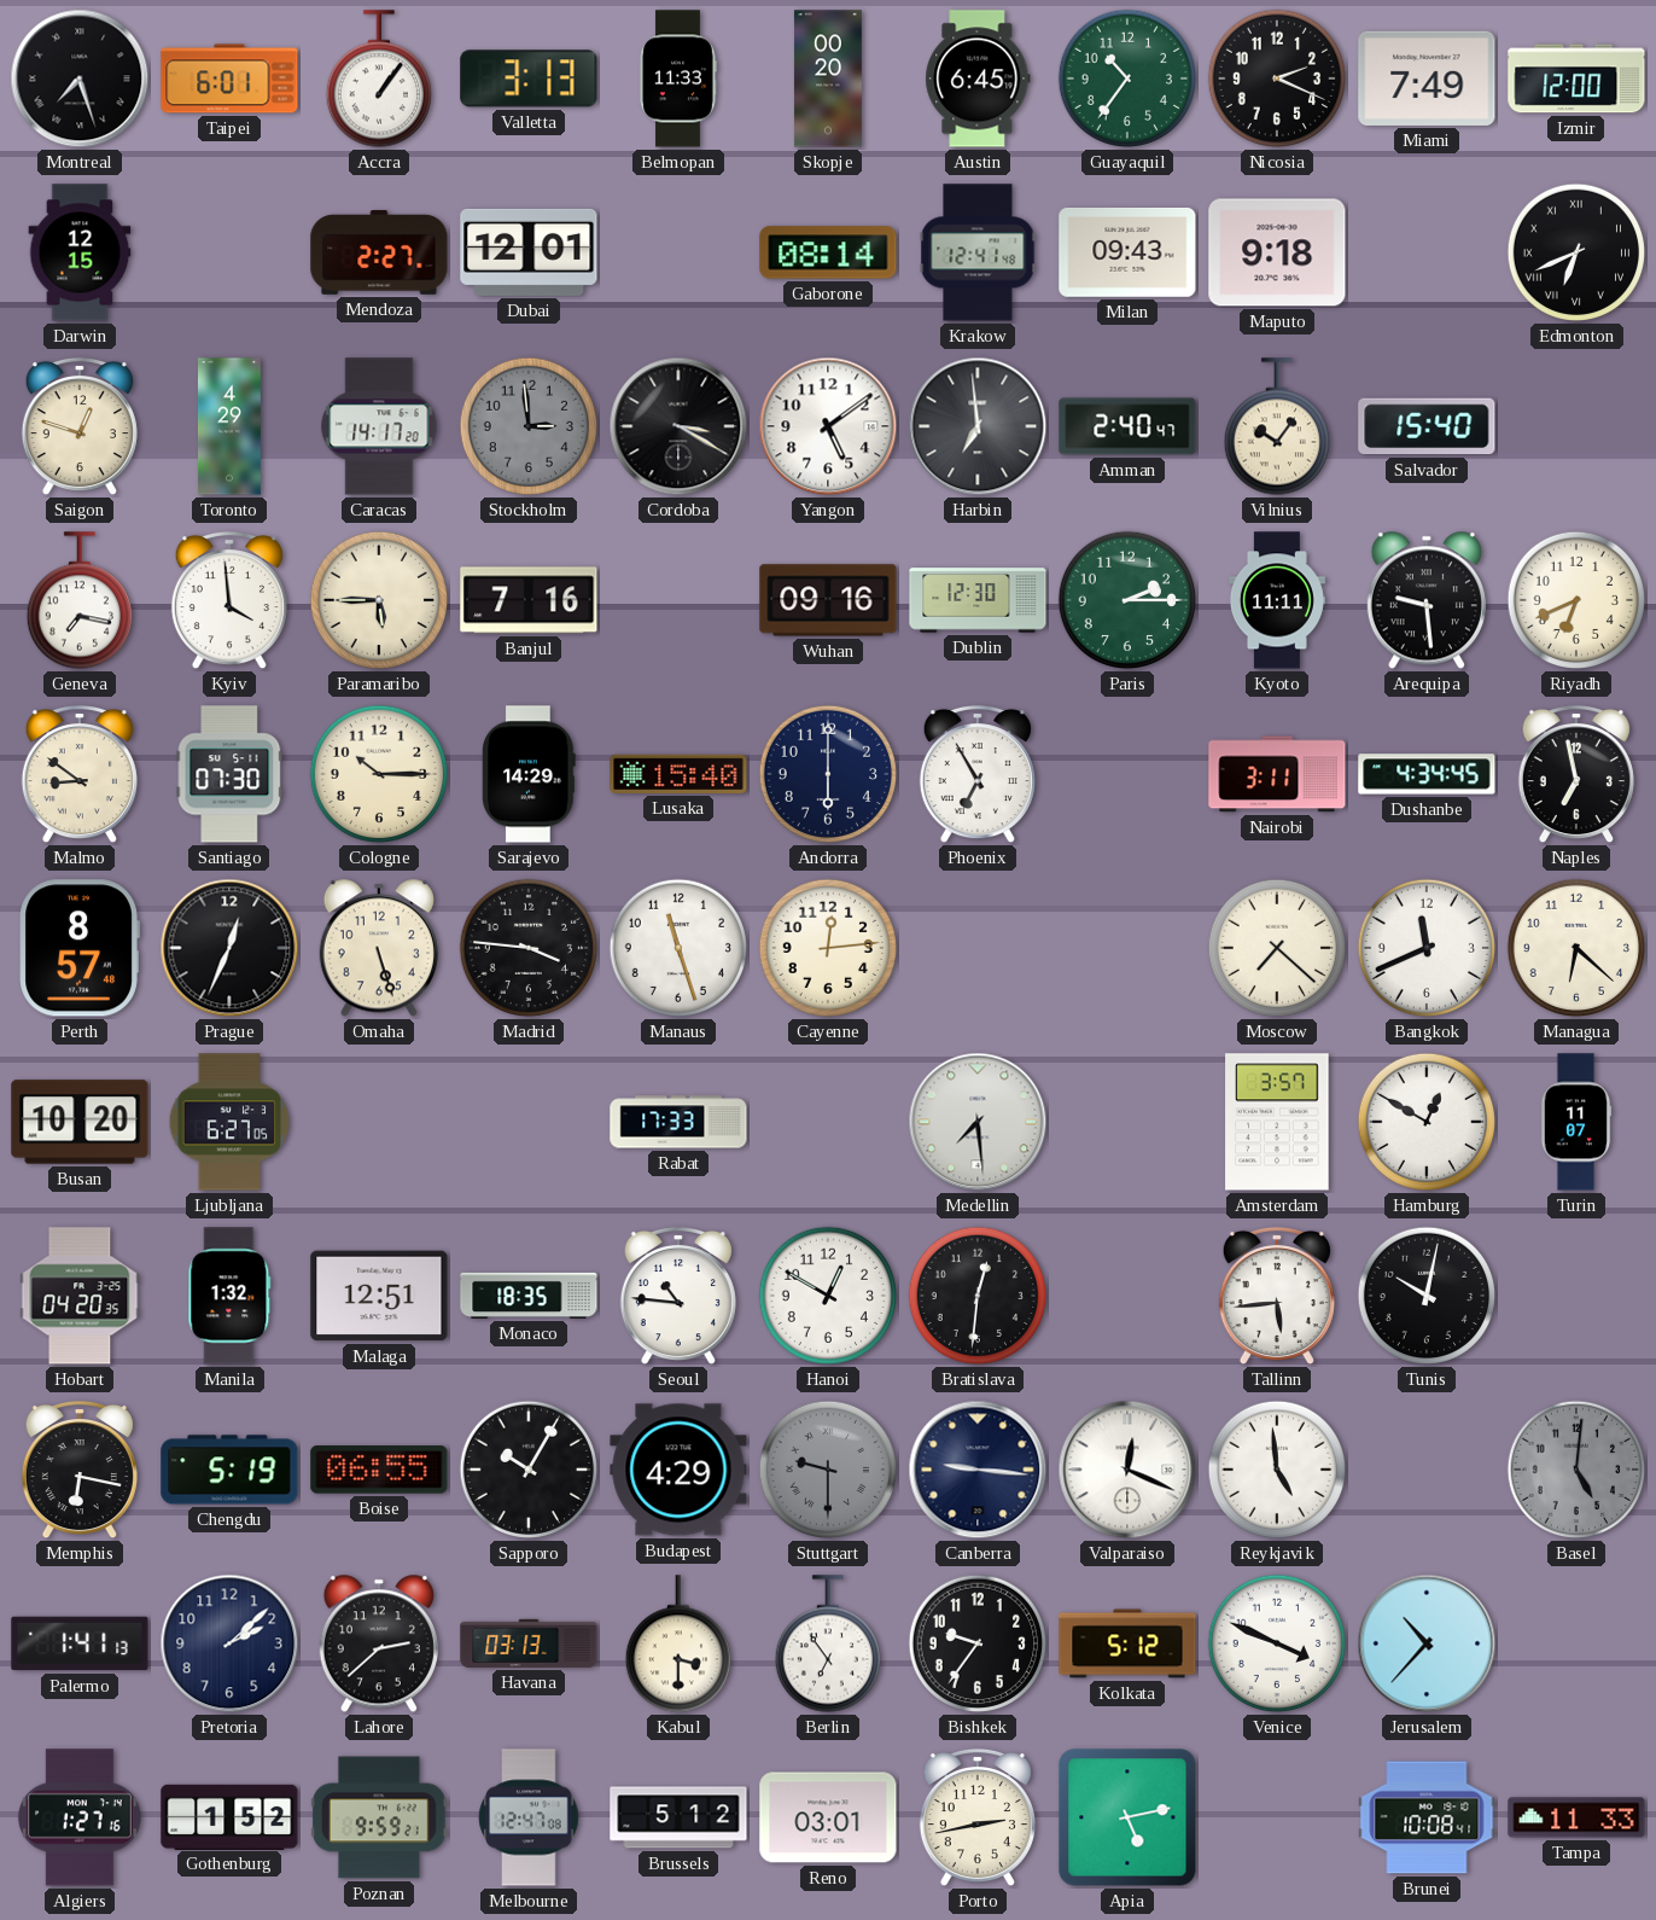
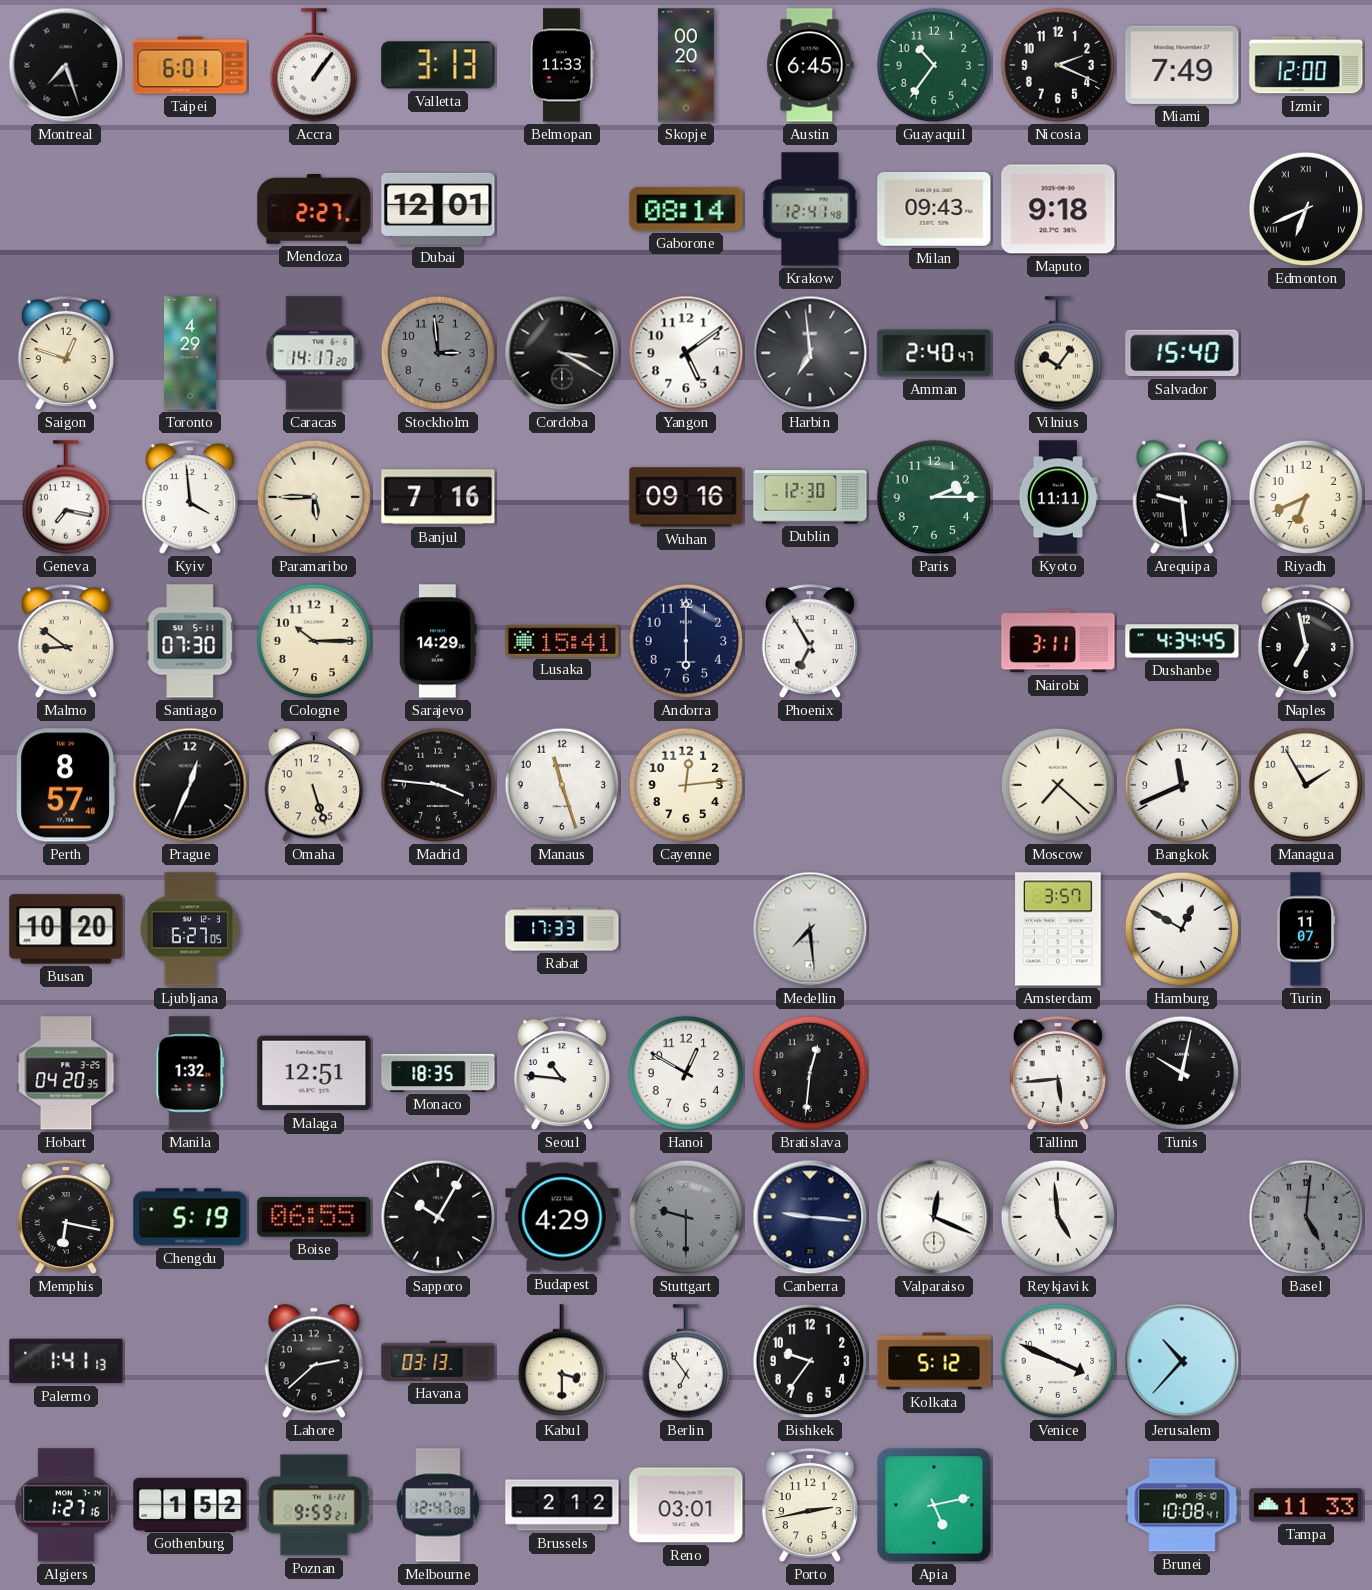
Darwin: 12:15 -> none
Lusaka: 15:40 -> 15:41
Managua: 6:22 -> 1:55
Pretoria: 2:08 -> none
Brussels: 5:12 -> 2:12
